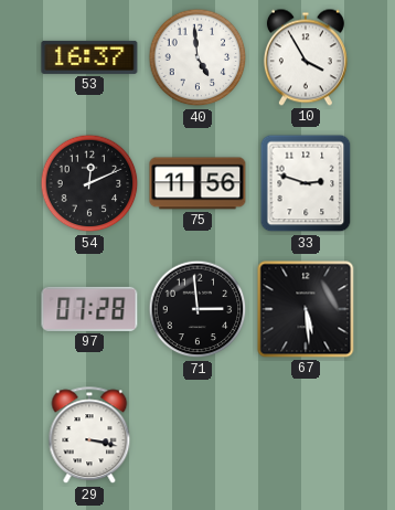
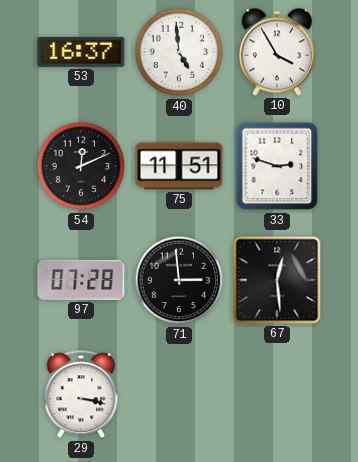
75: 11:56 -> 11:51
67: 5:29 -> 12:29
